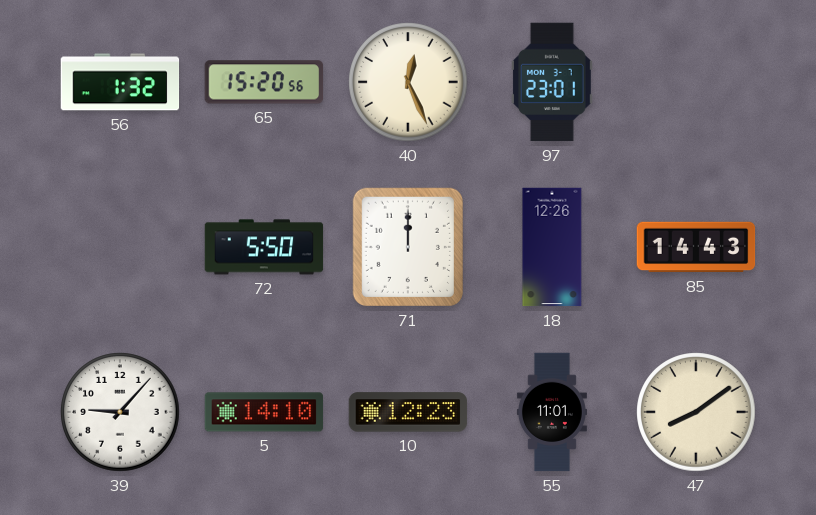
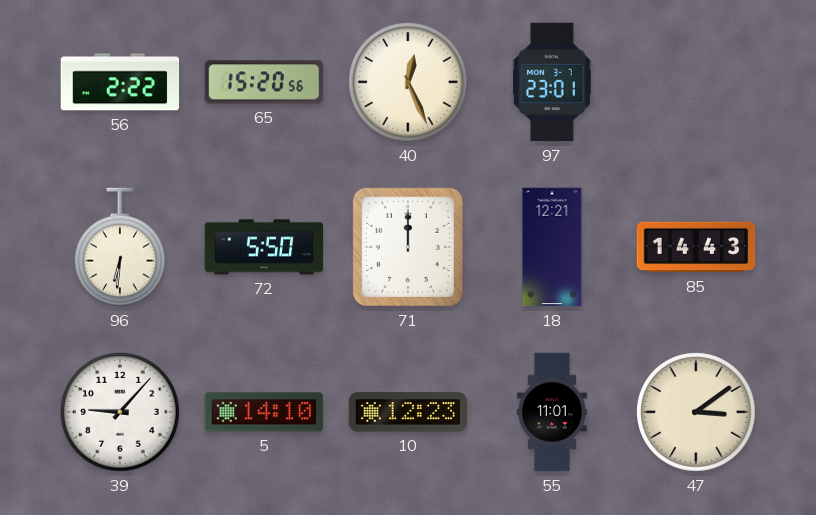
56: 1:32 -> 2:22
96: none -> 6:31
18: 12:26 -> 12:21
47: 8:09 -> 3:09
